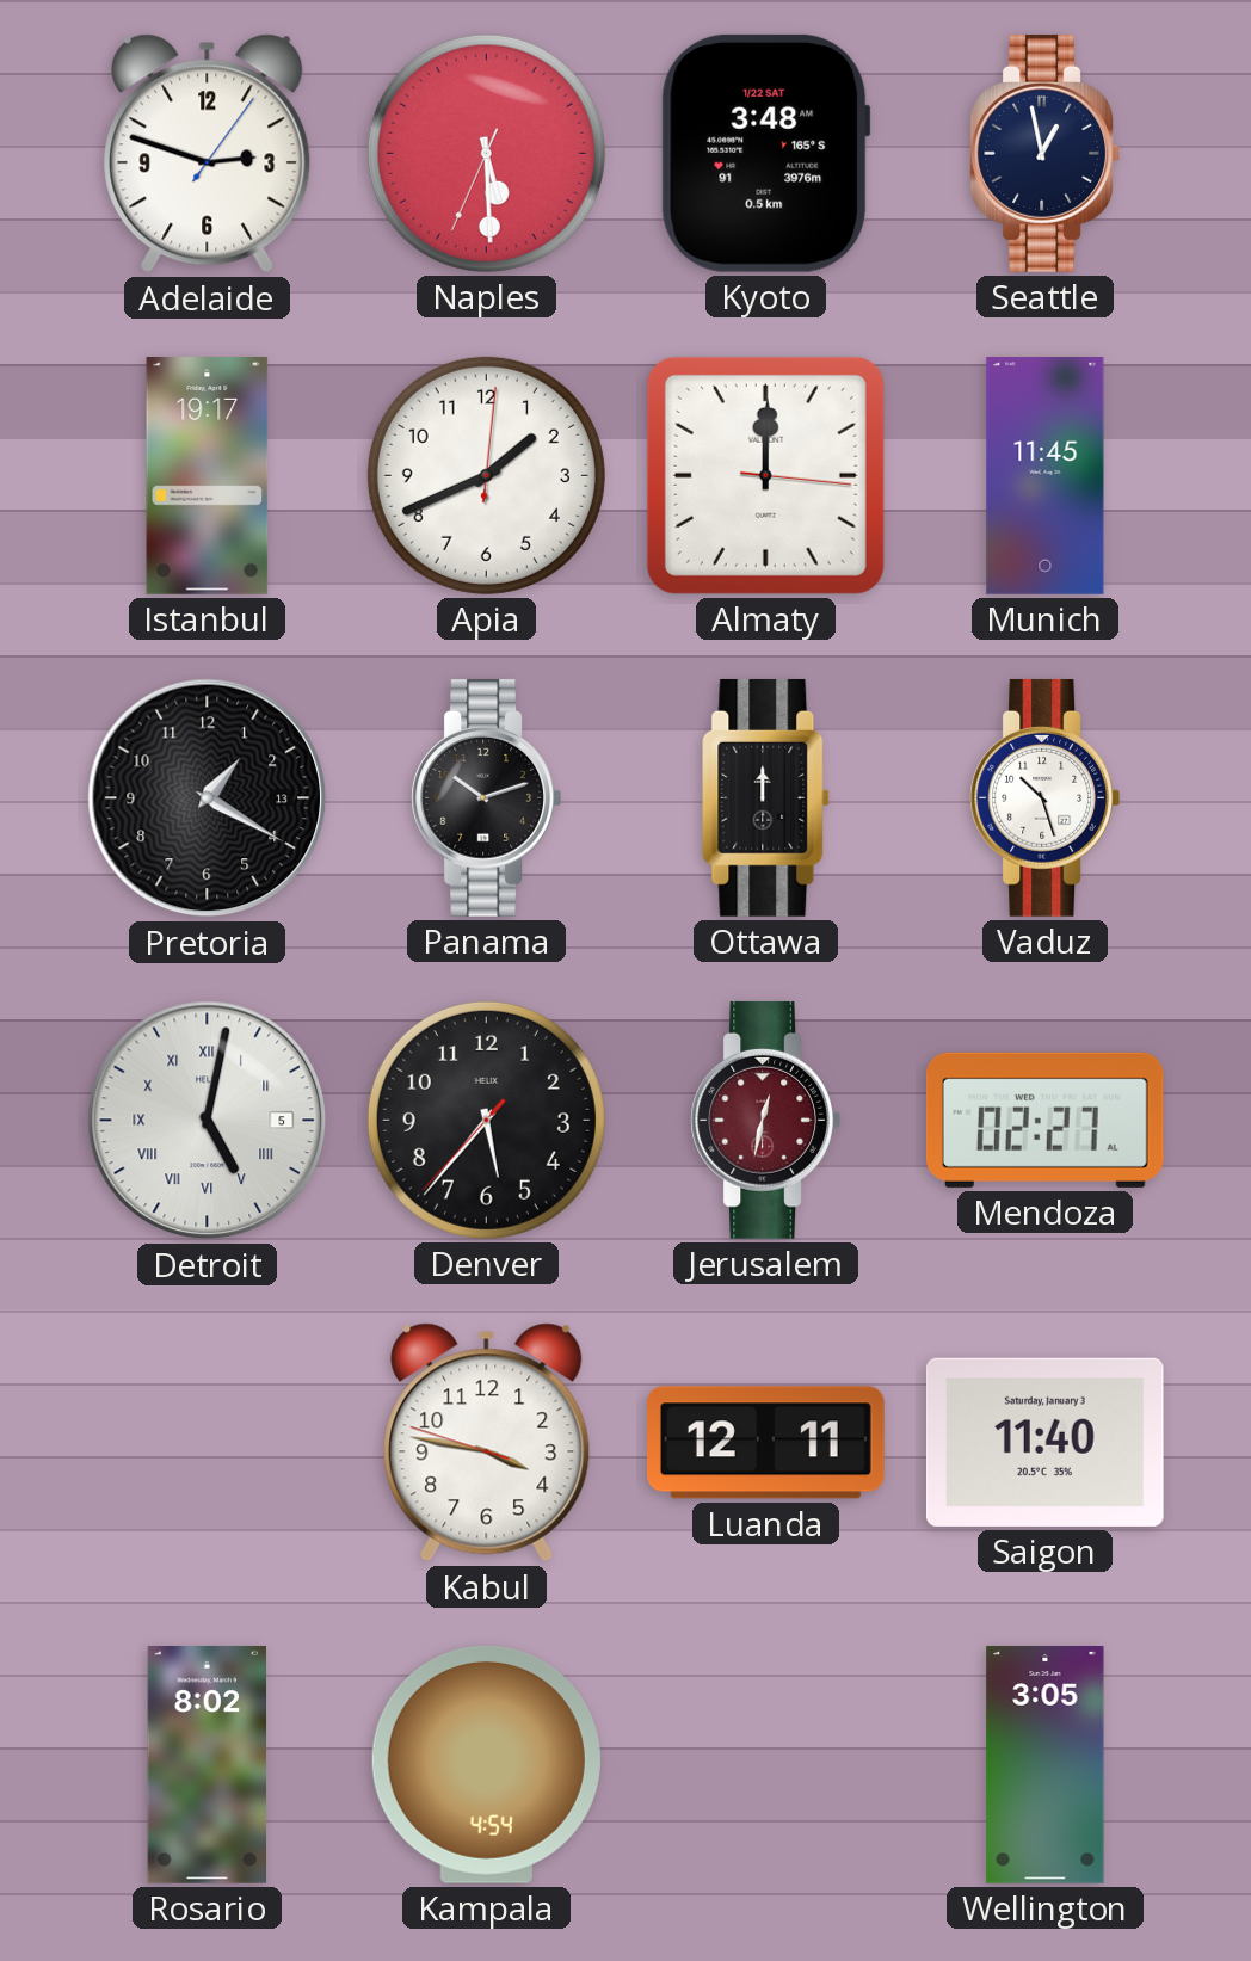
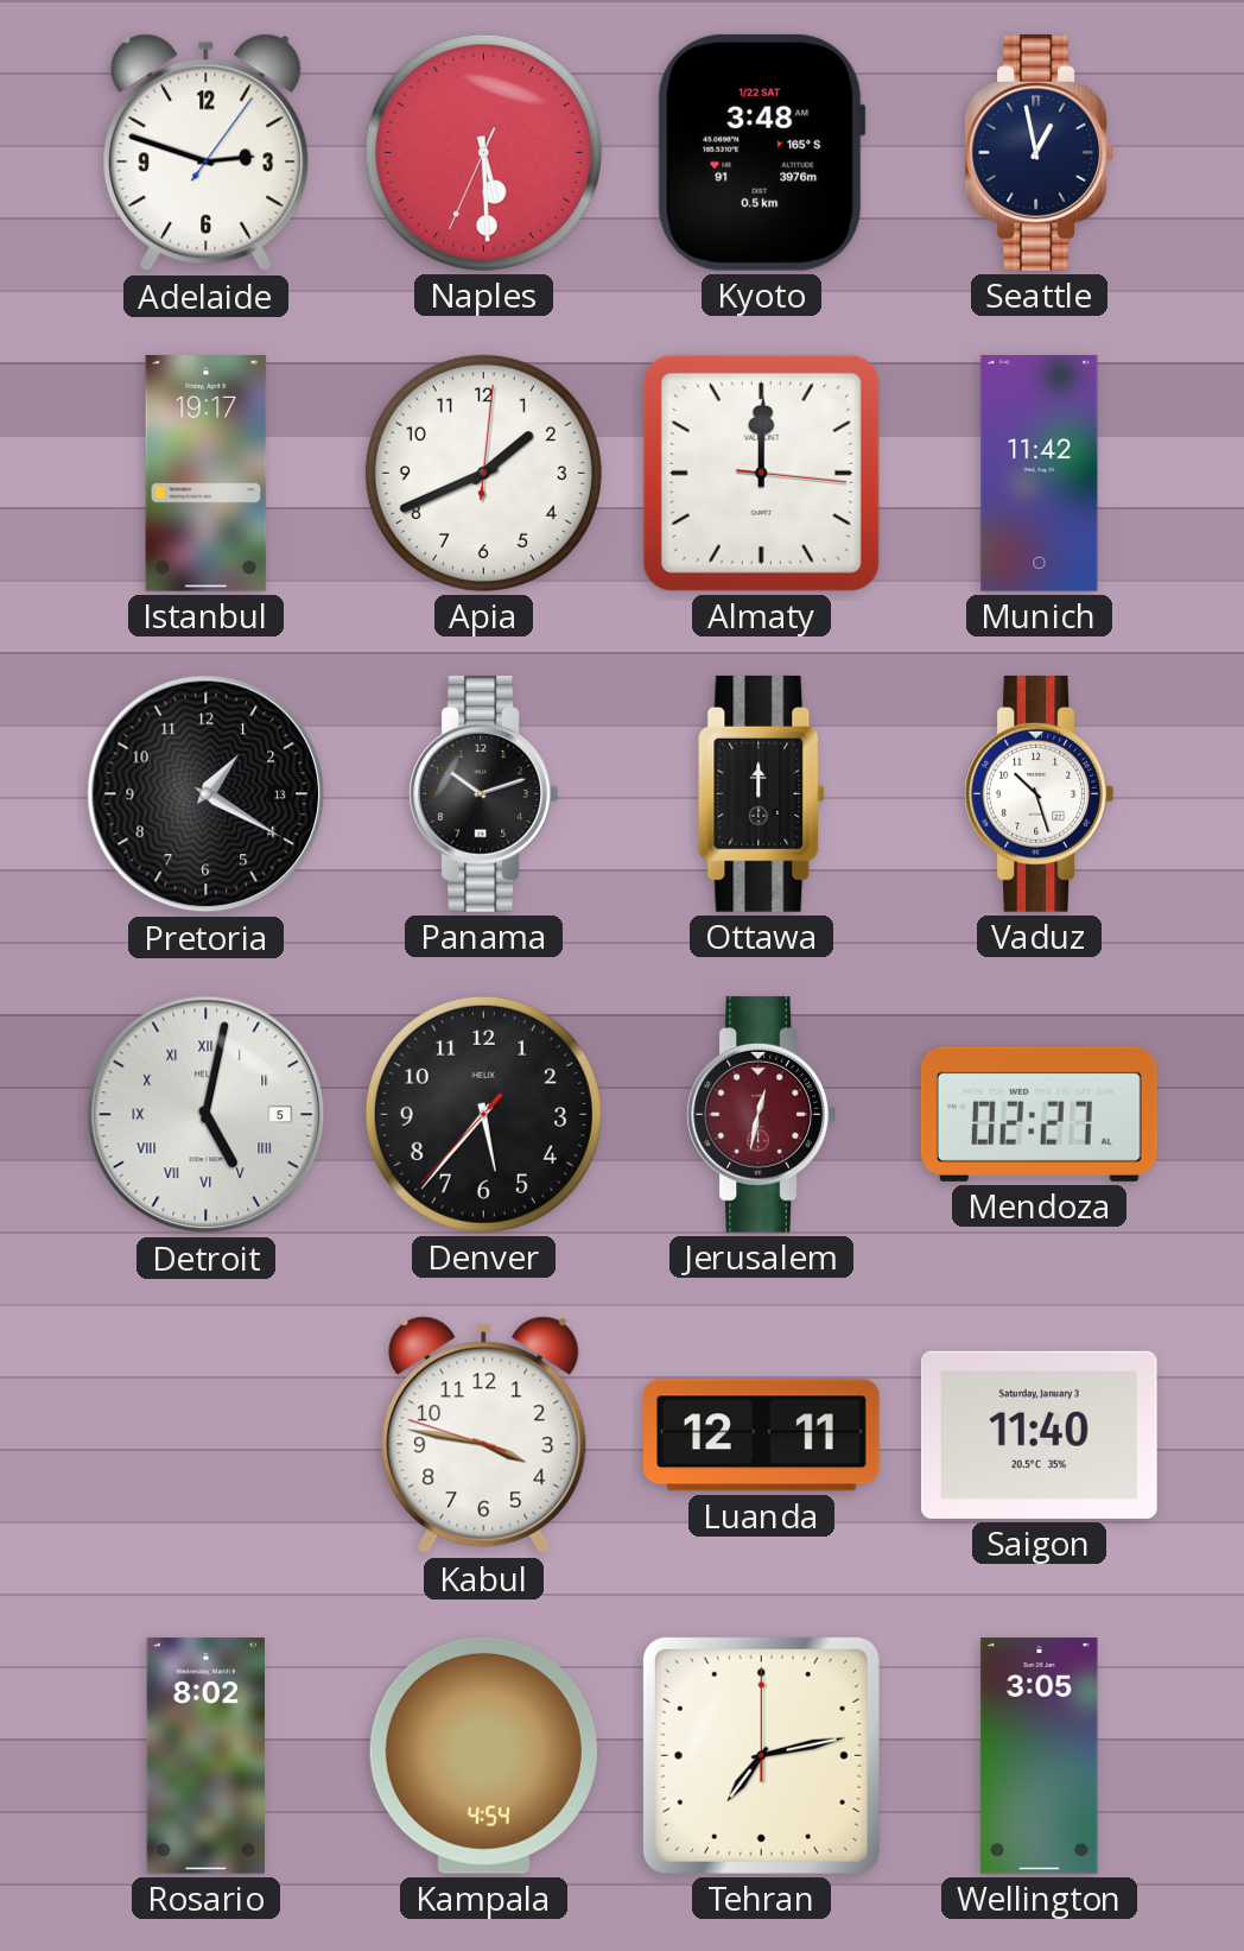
Munich: 11:45 -> 11:42
Tehran: none -> 7:13
